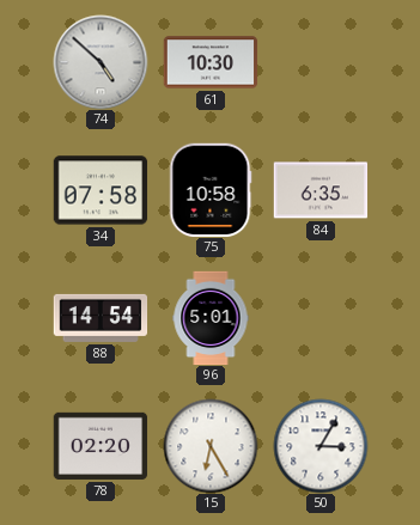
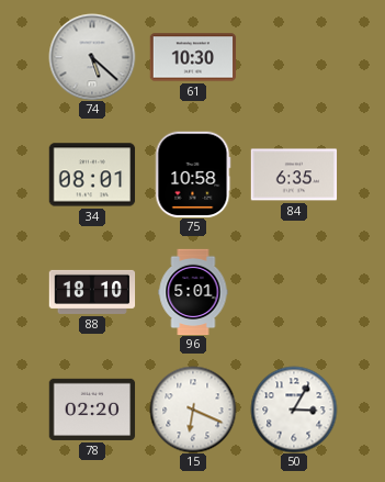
74: 4:52 -> 5:22
34: 07:58 -> 08:01
88: 14:54 -> 18:10
15: 6:25 -> 6:19
